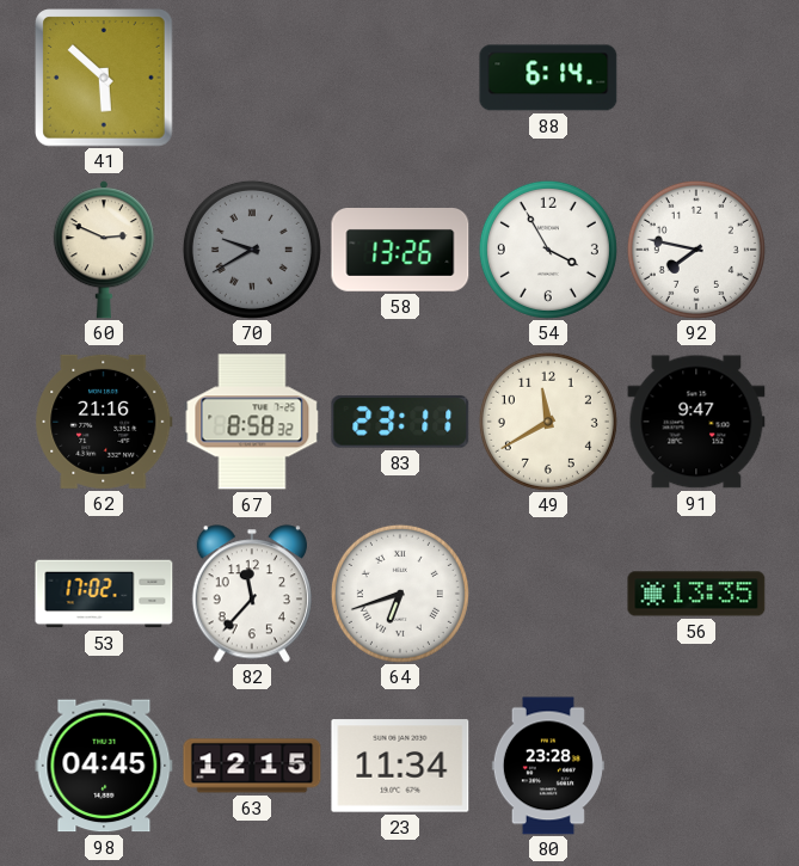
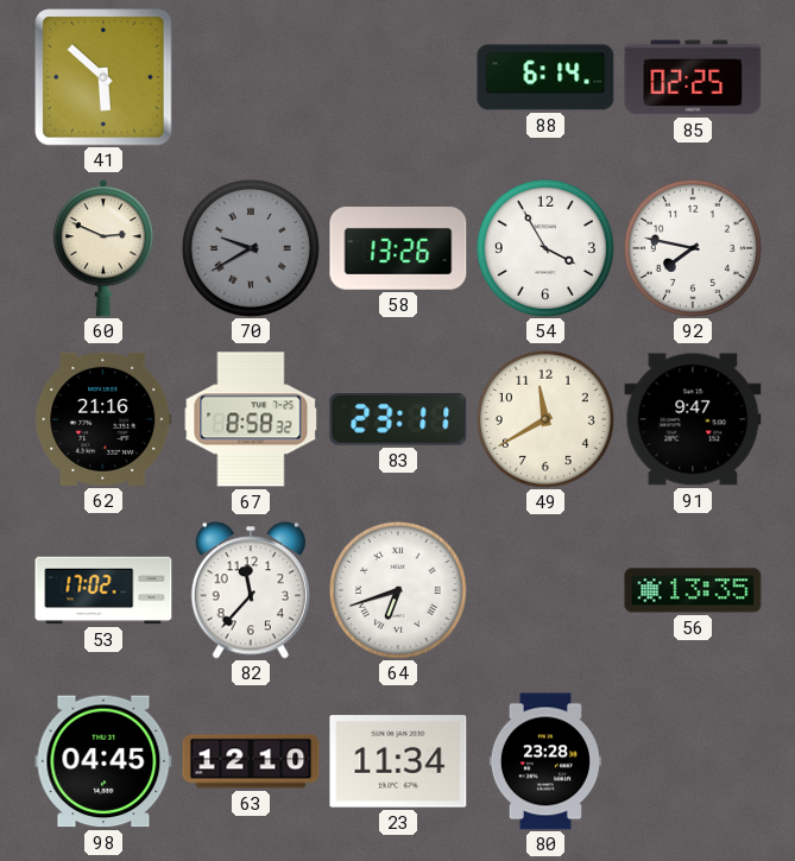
85: none -> 02:25
63: 12:15 -> 12:10
